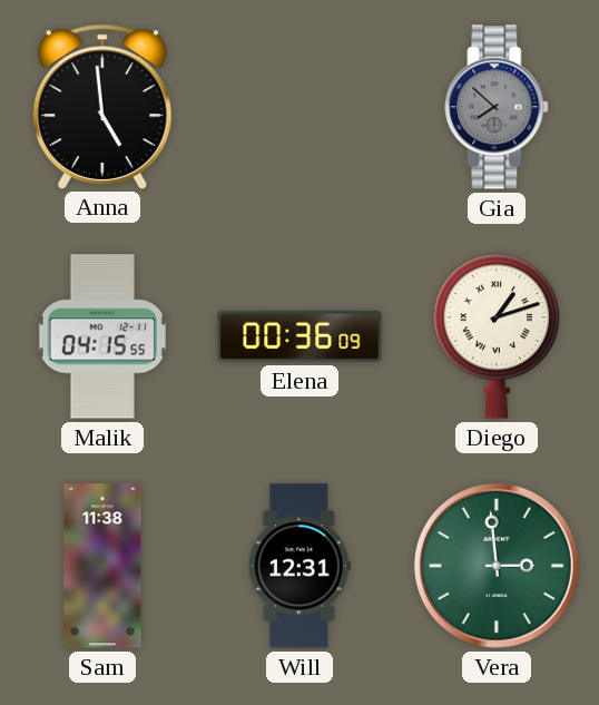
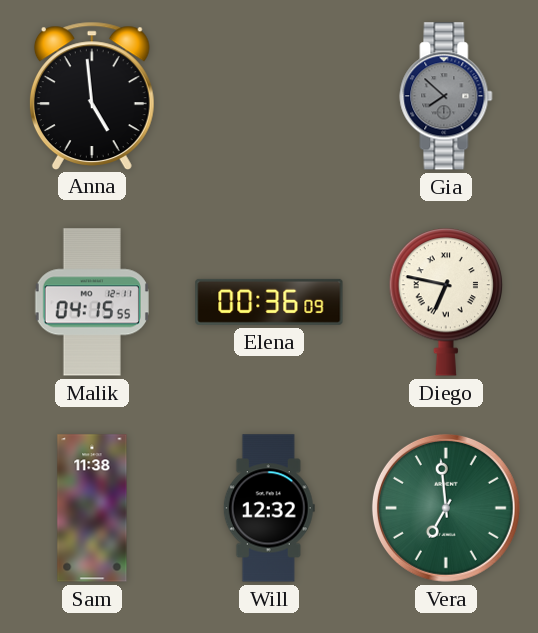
Diego: 1:12 -> 6:47
Will: 12:31 -> 12:32
Vera: 2:59 -> 6:59
